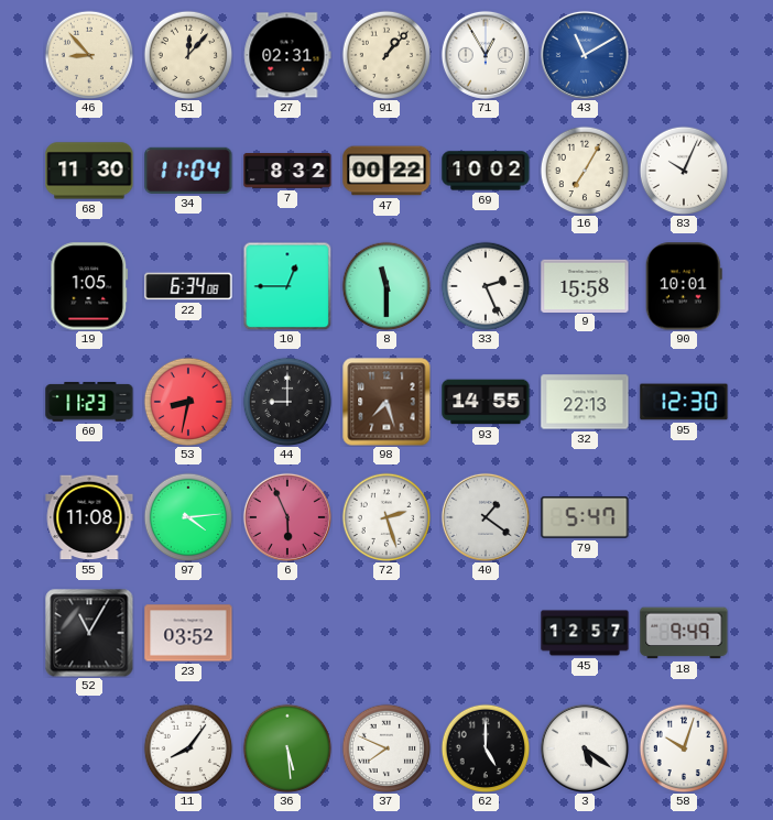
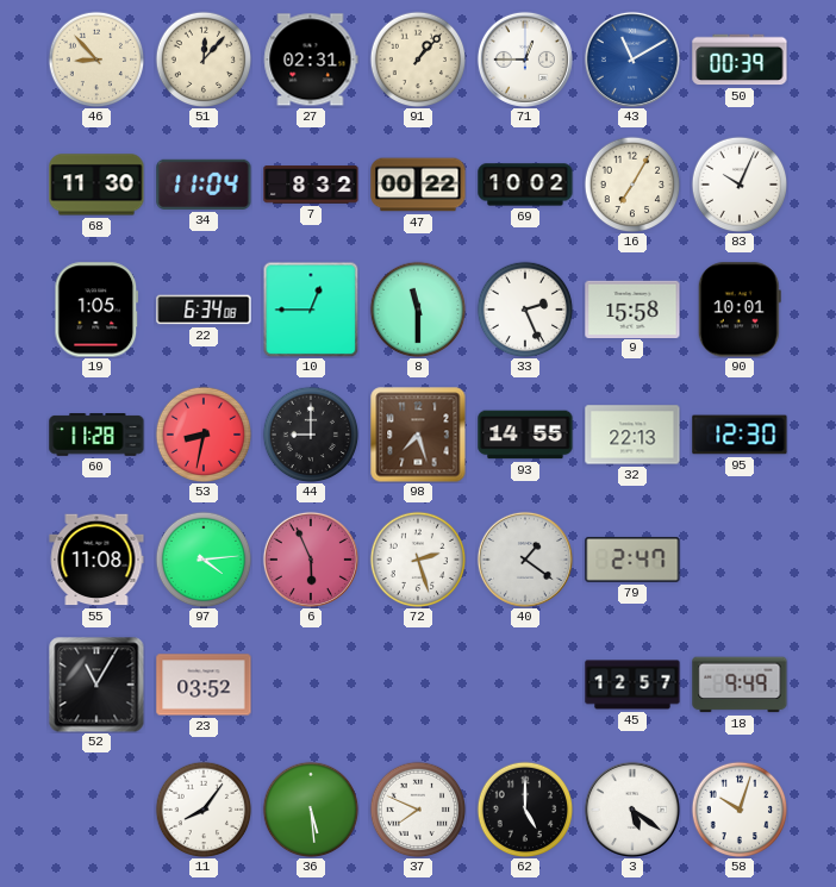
71: 12:55 -> 12:45
50: none -> 00:39
60: 11:23 -> 11:28
79: 5:47 -> 2:47
